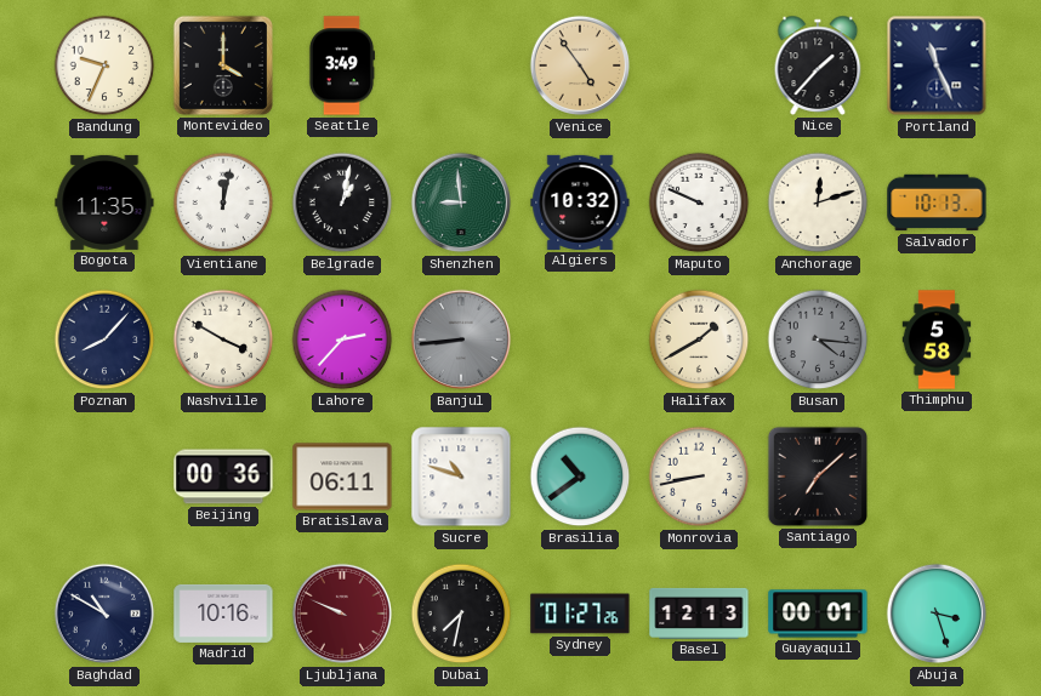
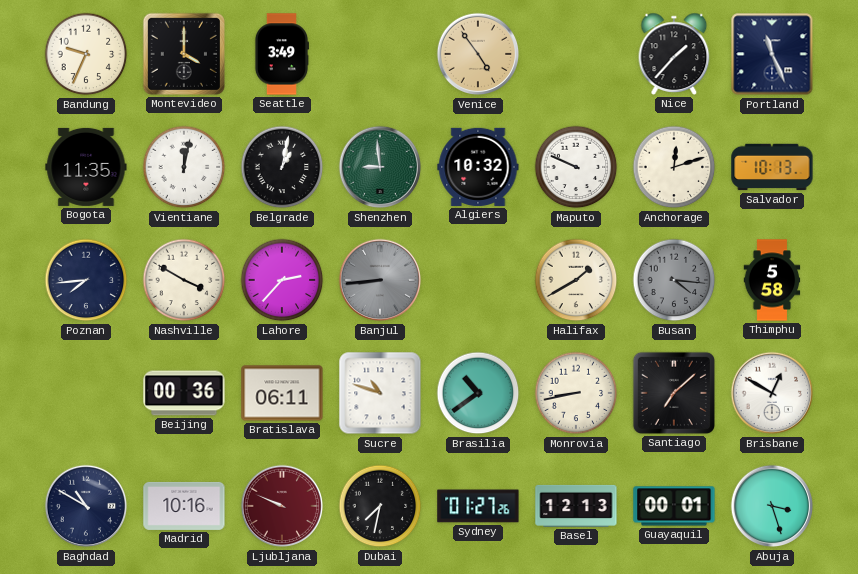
Poznan: 8:07 -> 7:44
Brisbane: none -> 12:50
